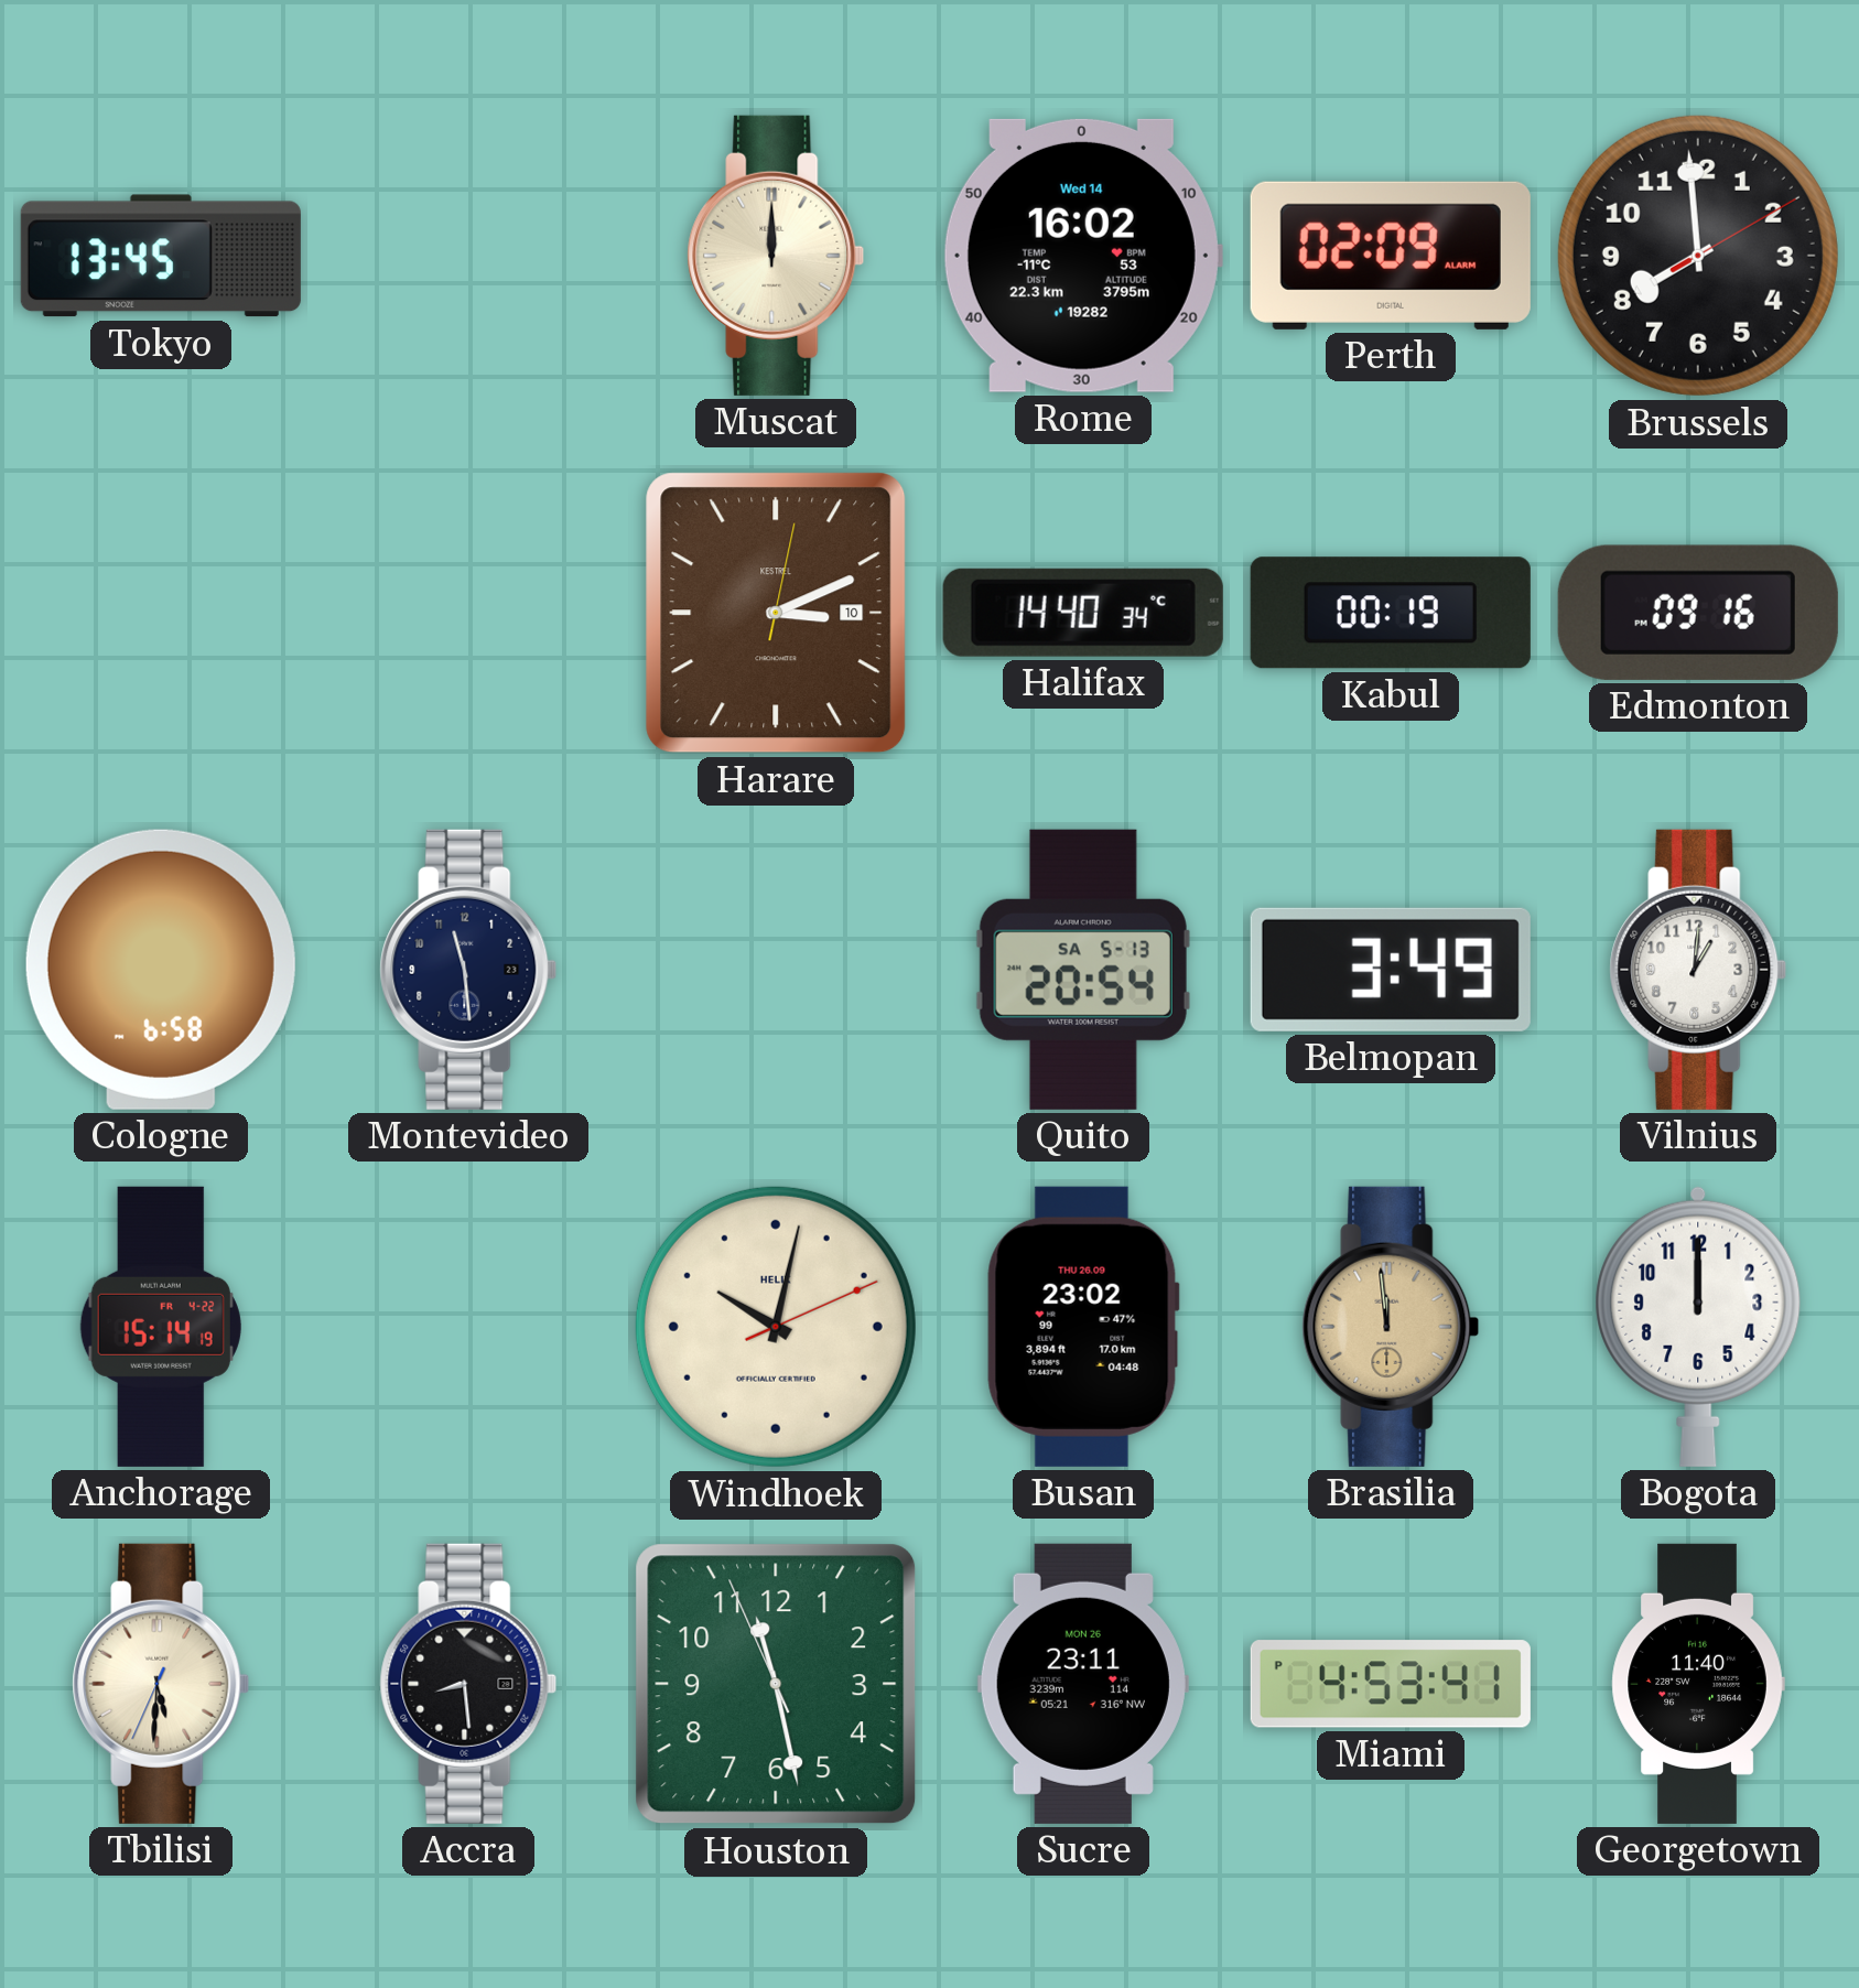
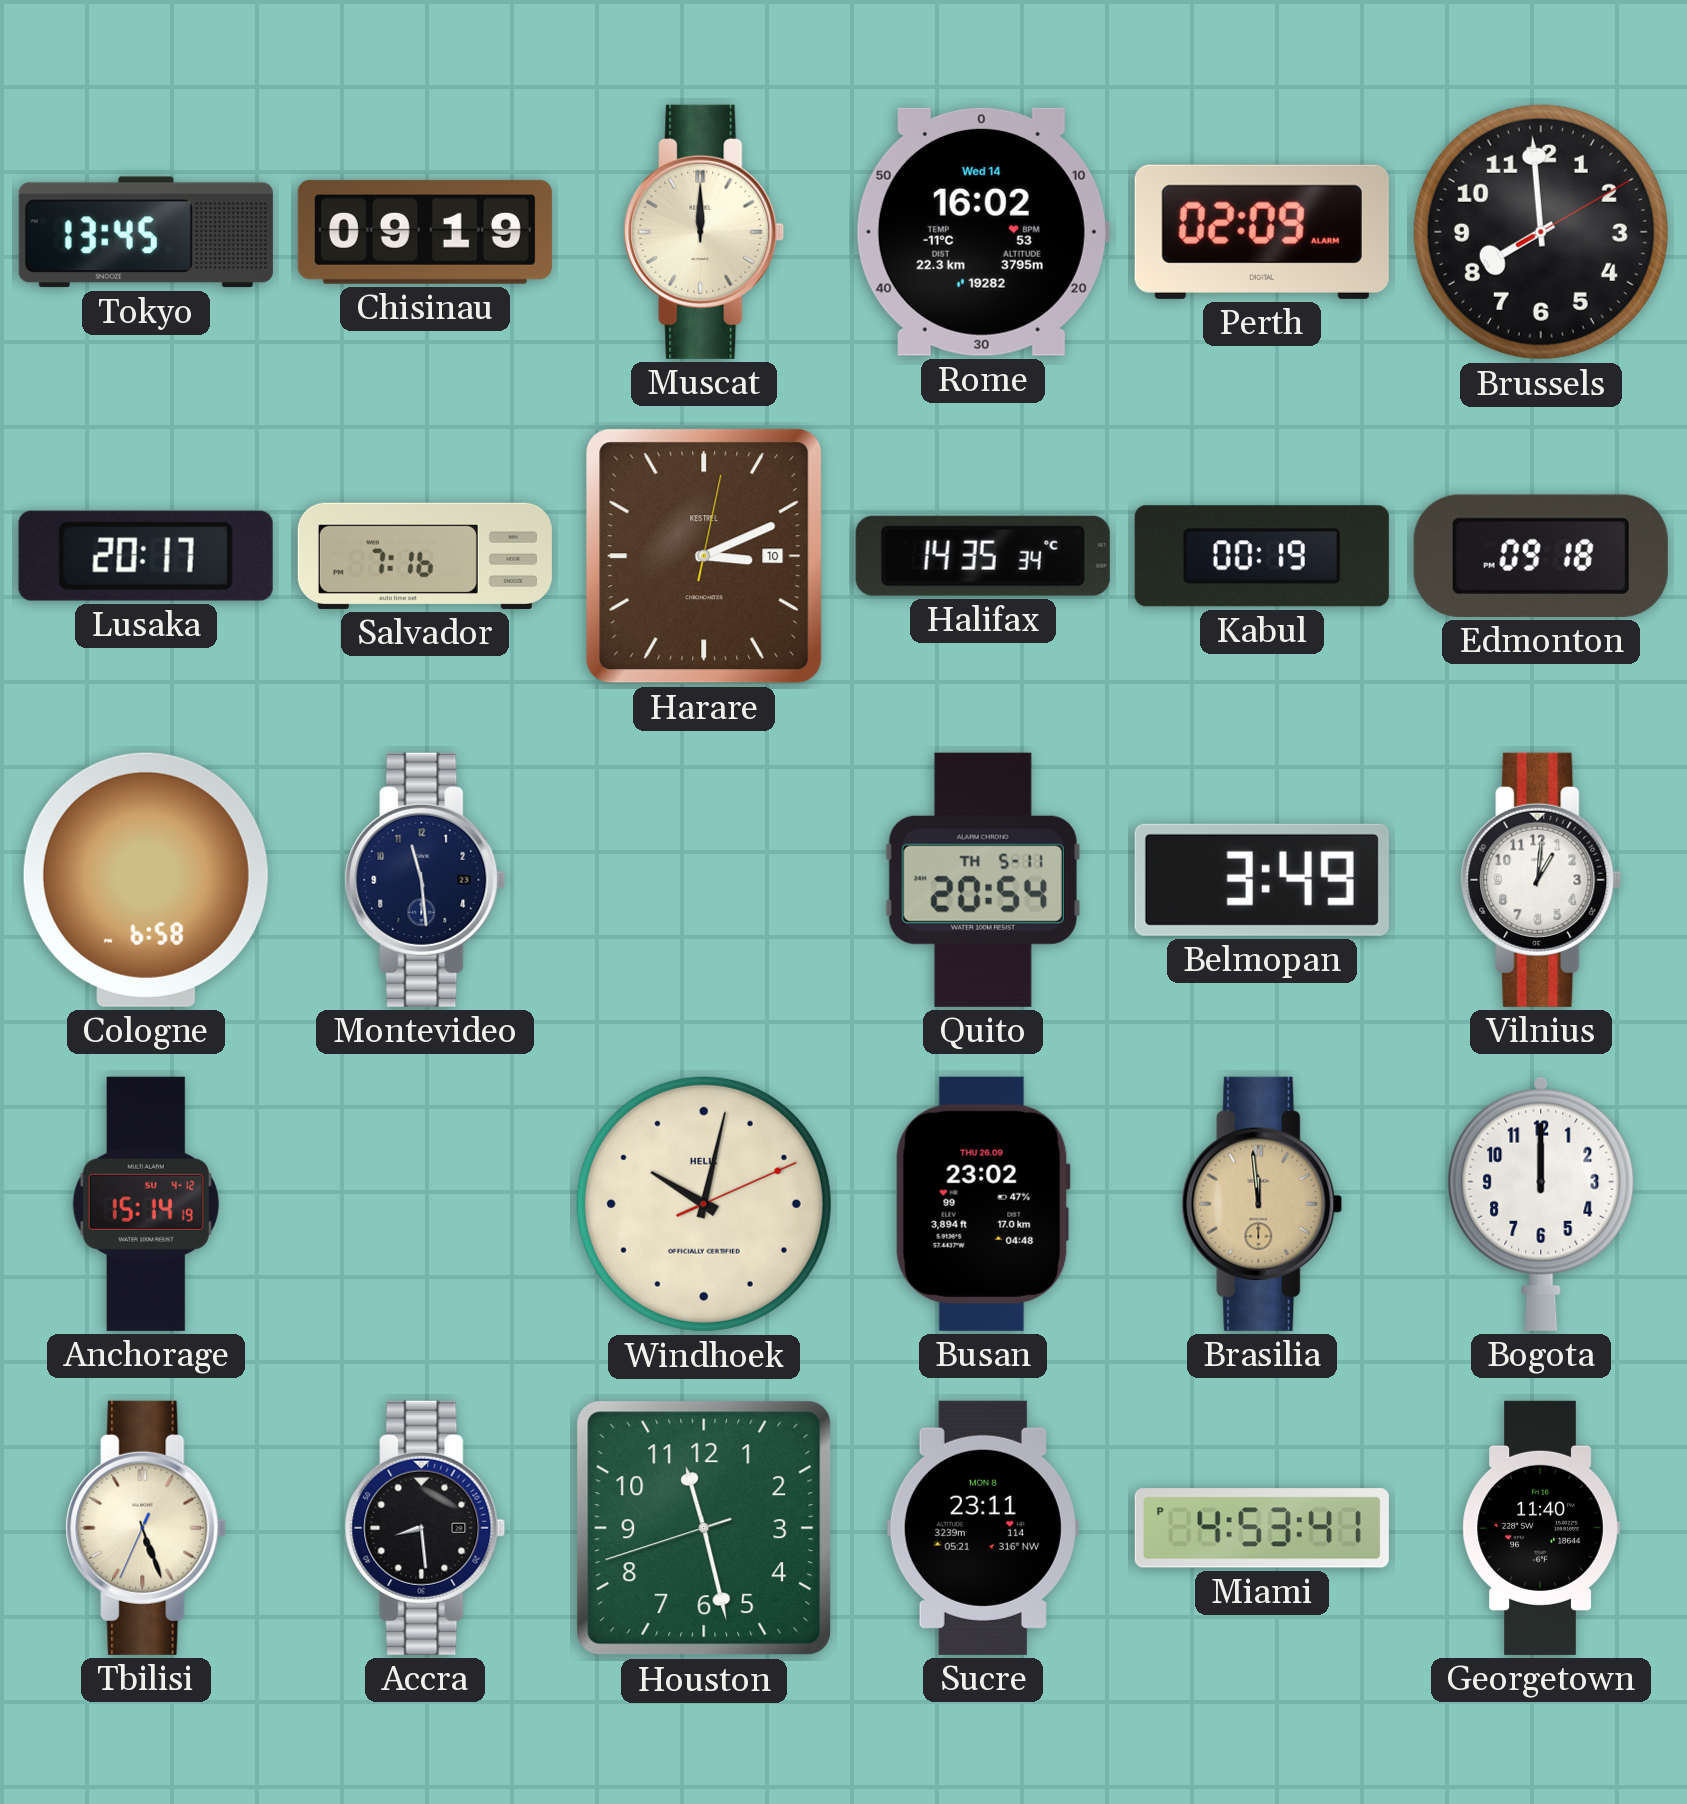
Chisinau: none -> 09:19
Lusaka: none -> 20:17
Salvador: none -> 7:16
Halifax: 14:40 -> 14:35
Edmonton: 09:16 -> 09:18
Quito date: SA 5-13 -> TH 5-11
Anchorage date: FR 4-22 -> SU 4-12
Tbilisi: 5:30 -> 5:26
Houston: 11:27:56 -> 11:27:42
Sucre date: MON 26 -> MON 8
